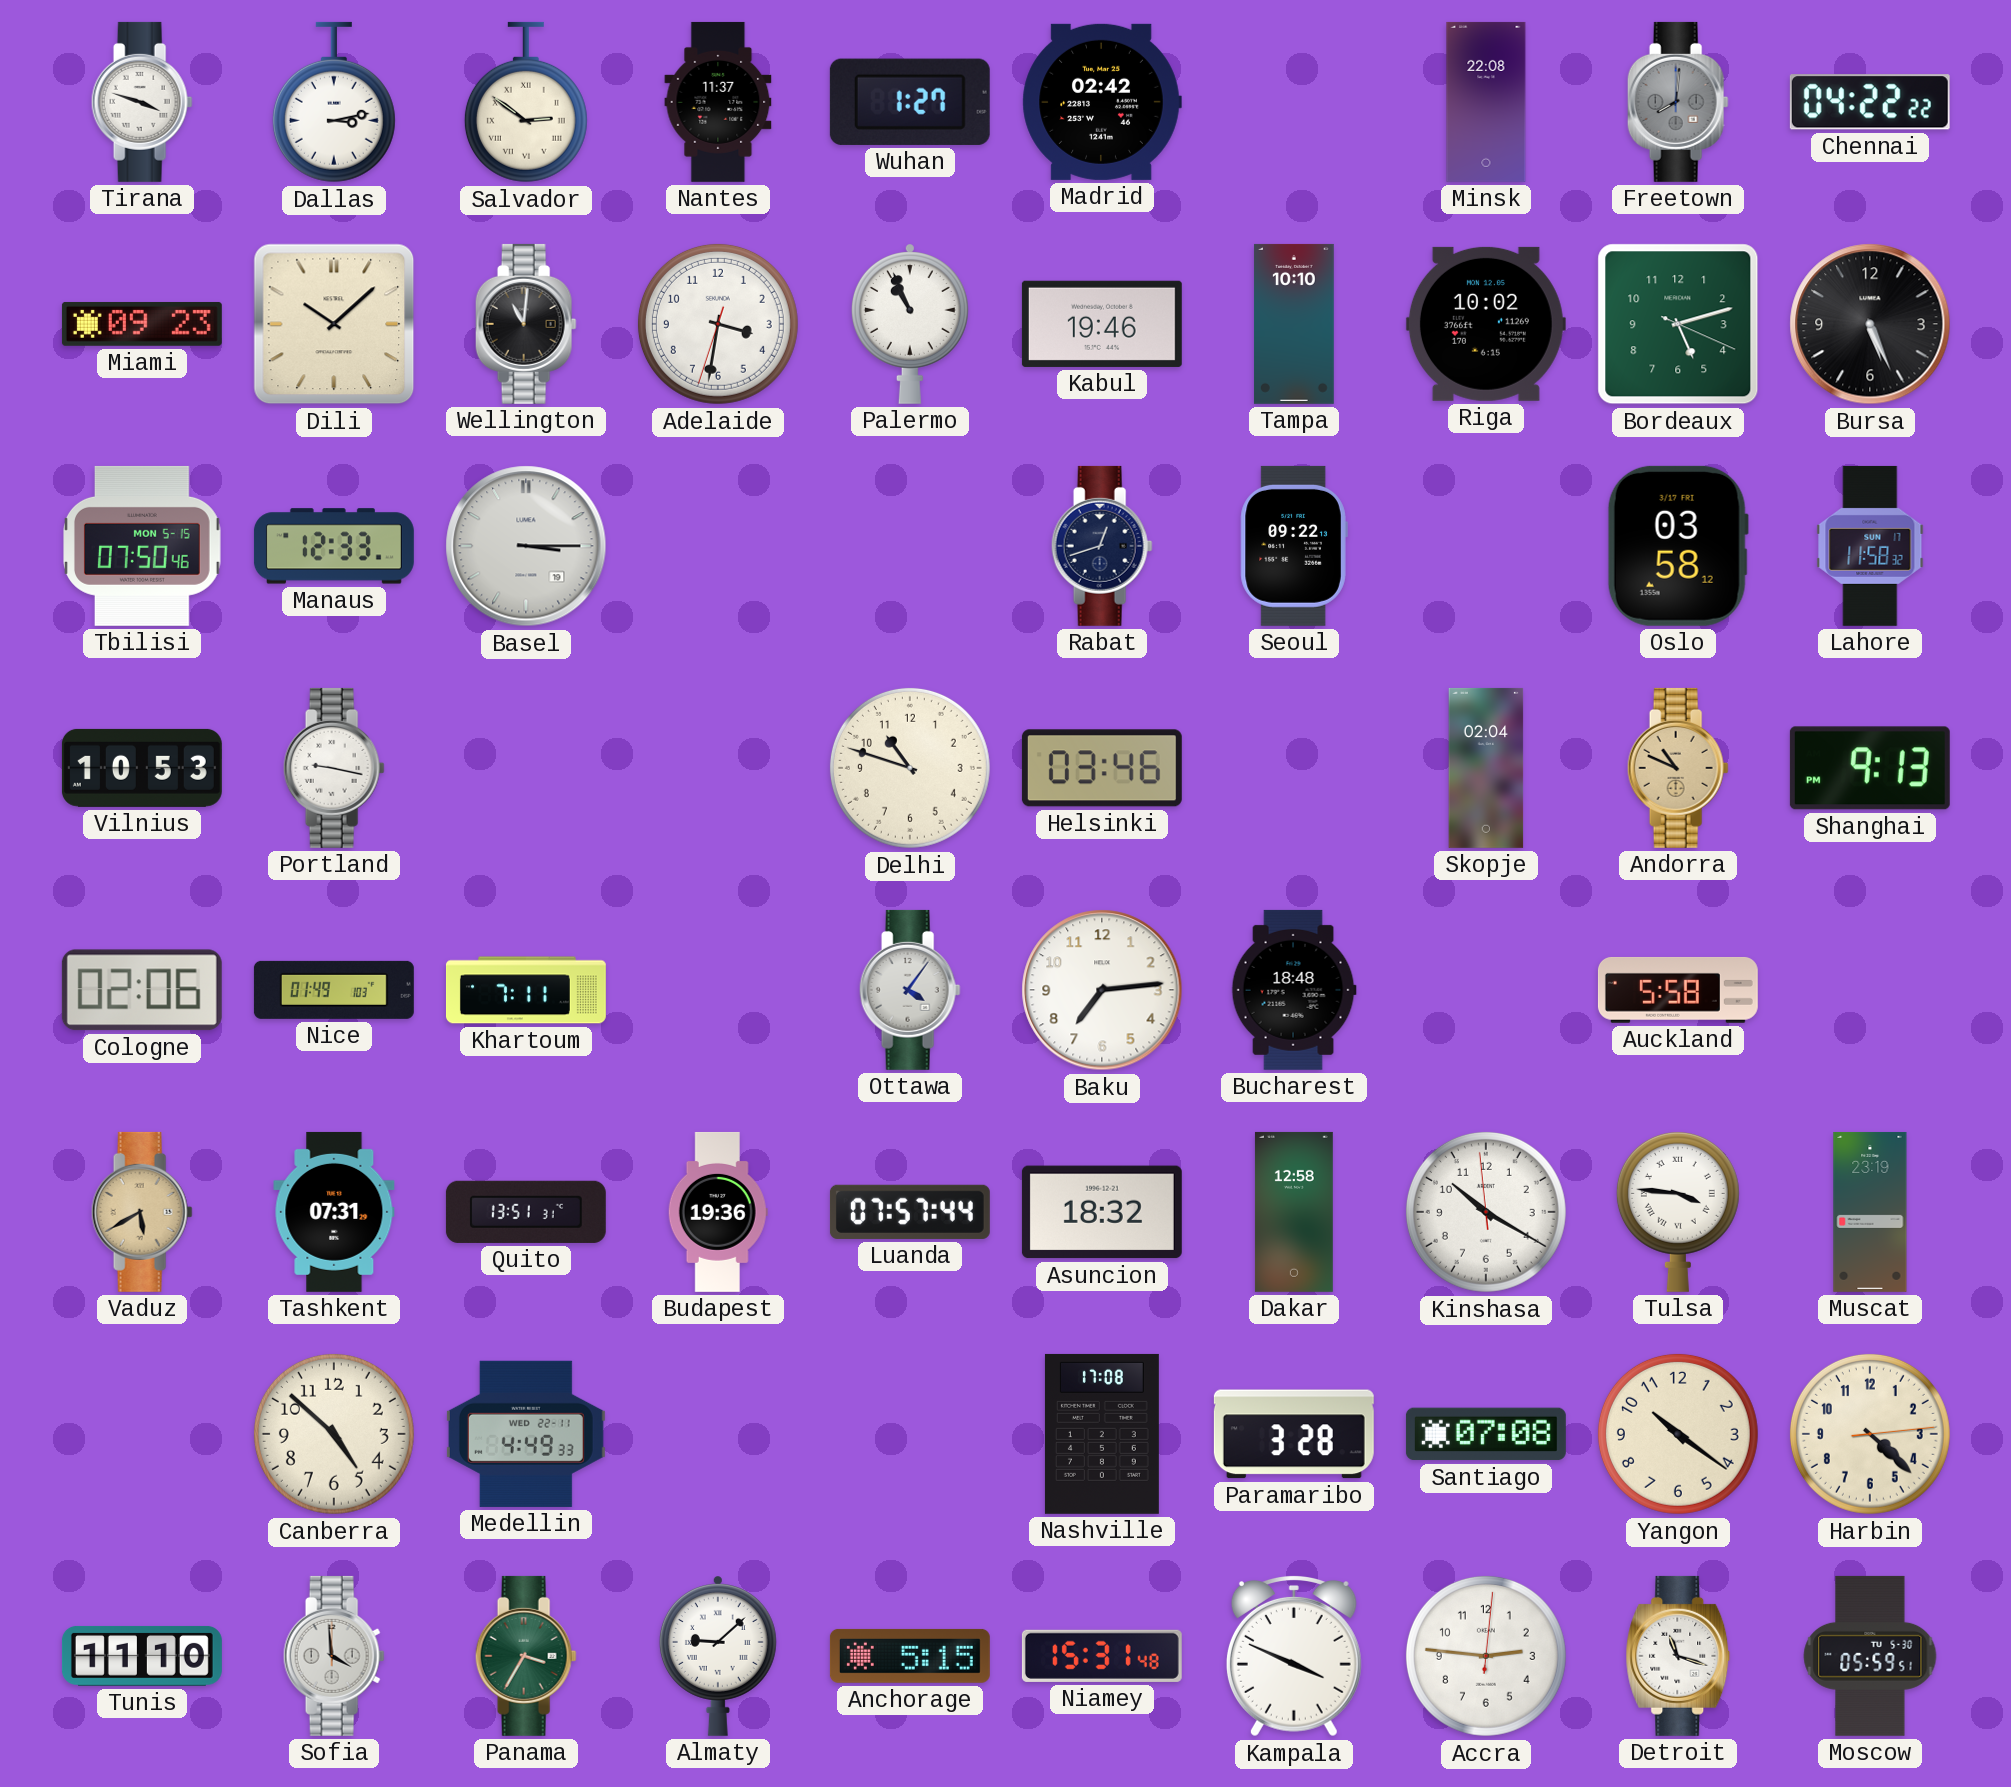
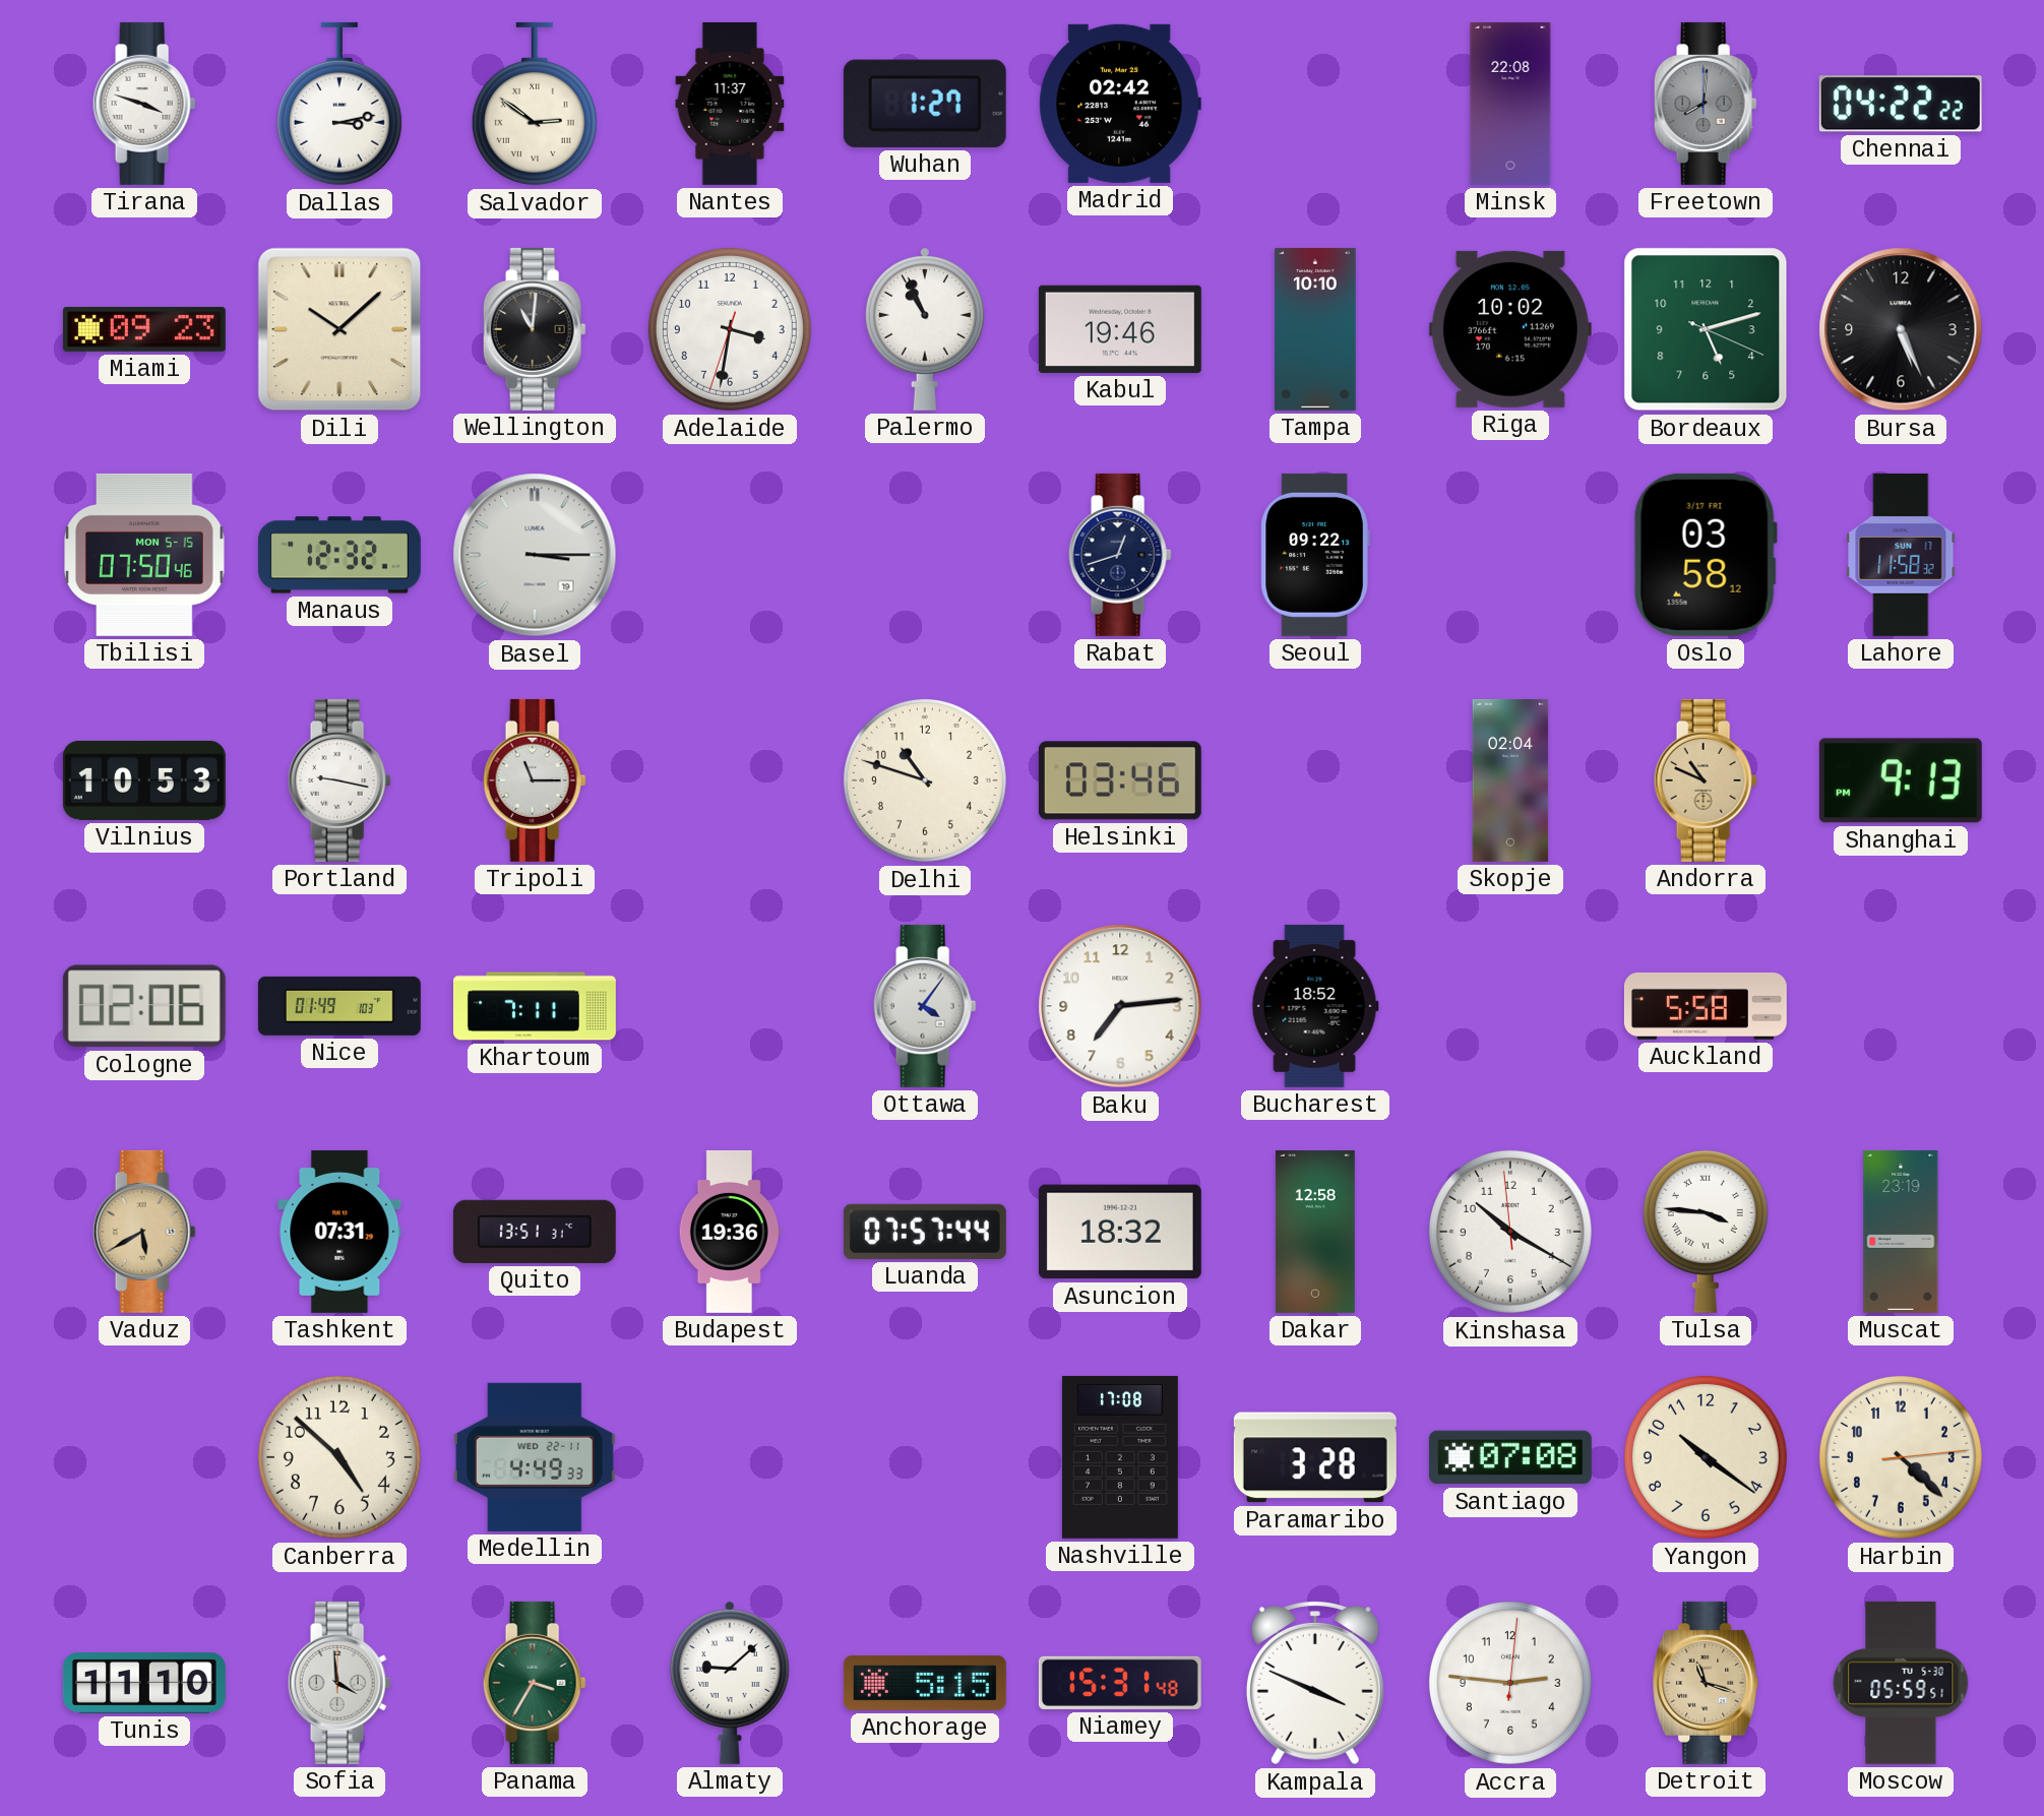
Manaus: 12:33 -> 12:32
Tripoli: none -> 11:15
Bucharest: 18:48 -> 18:52
Detroit dial: white -> champagne
